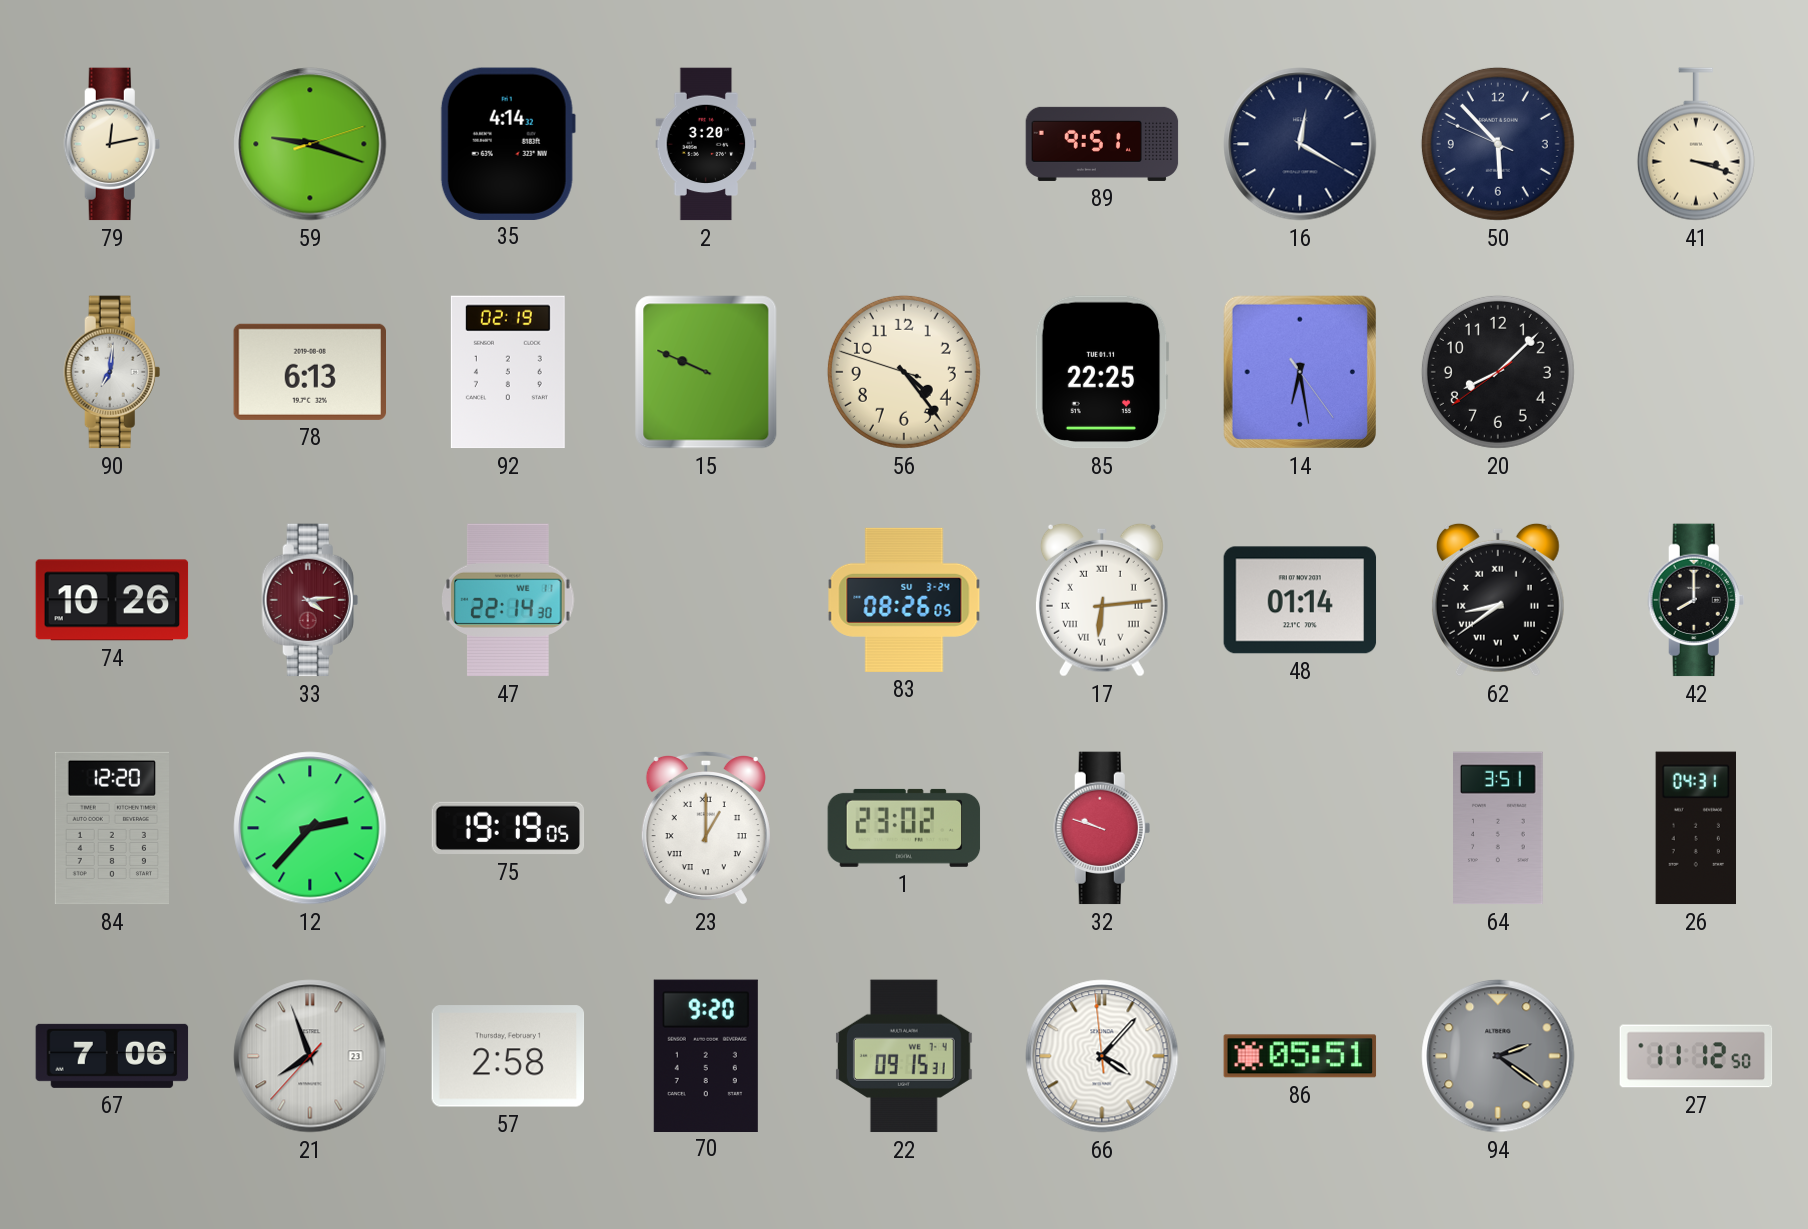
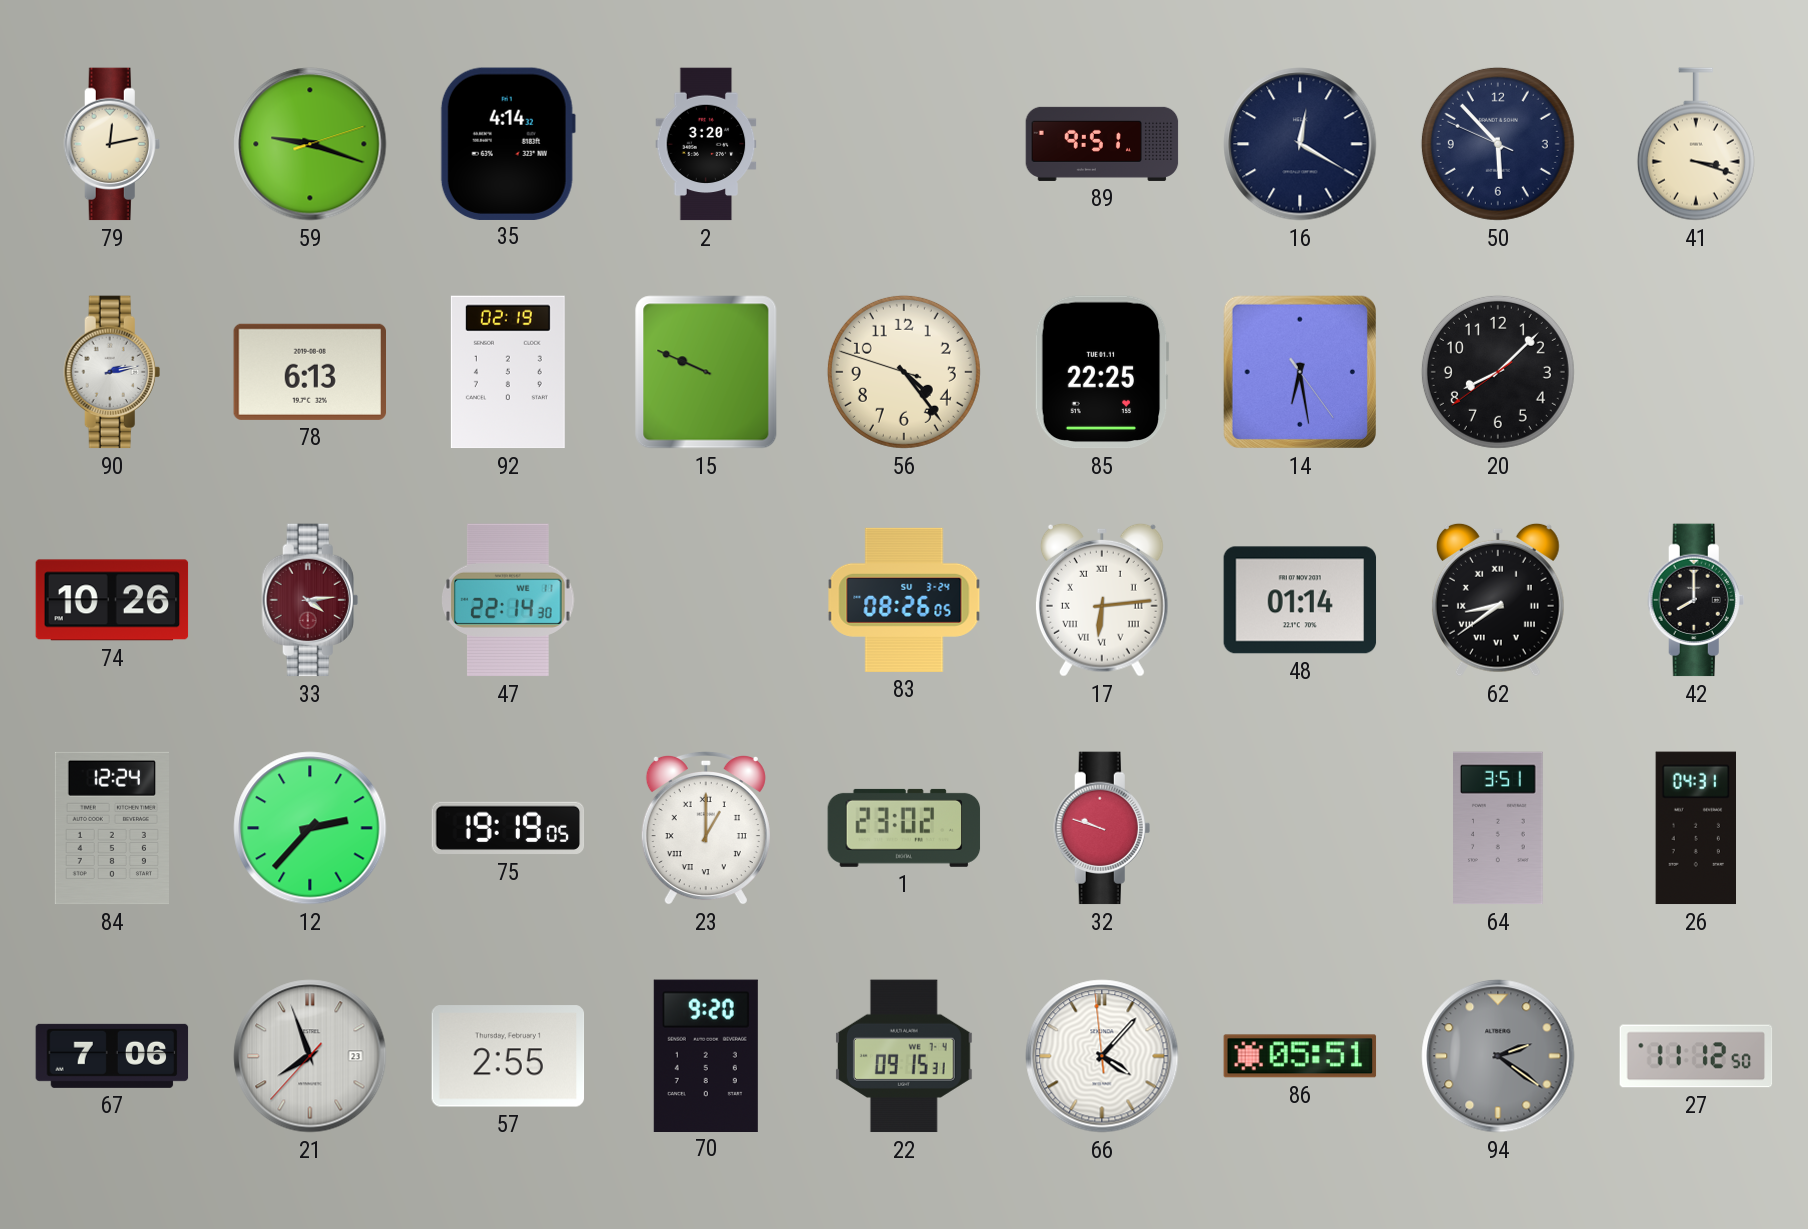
90: 7:01 -> 2:13
84: 12:20 -> 12:24
57: 2:58 -> 2:55
